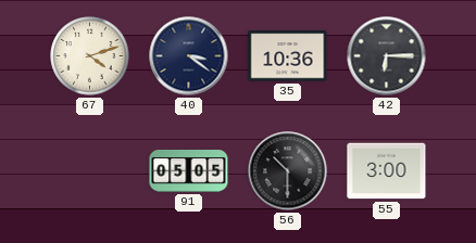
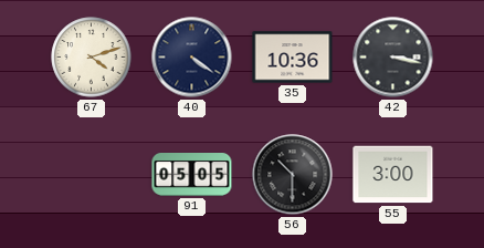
40: 3:21 -> 4:21
42: 6:15 -> 3:17
